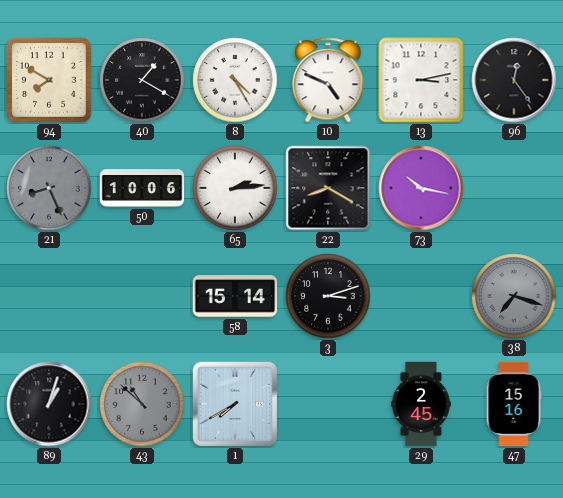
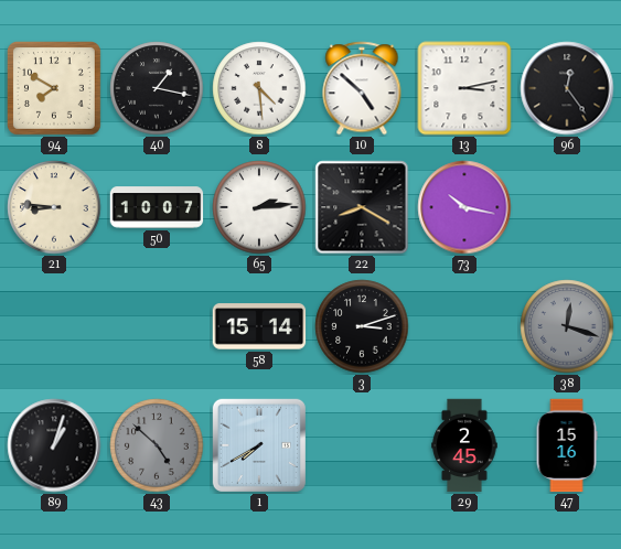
40: 1:20 -> 1:17
8: 4:25 -> 4:29
10: 4:49 -> 4:52
21: 8:26 -> 8:46
21 dial: grey -> cream
50: 10:06 -> 10:07
38: 7:18 -> 12:18
43: 10:52 -> 4:52
